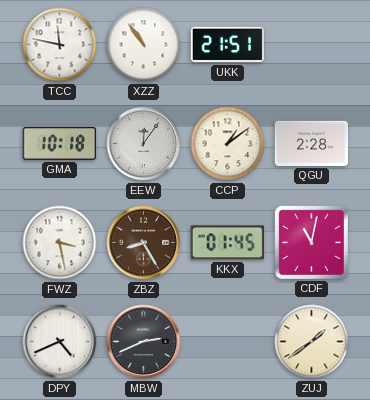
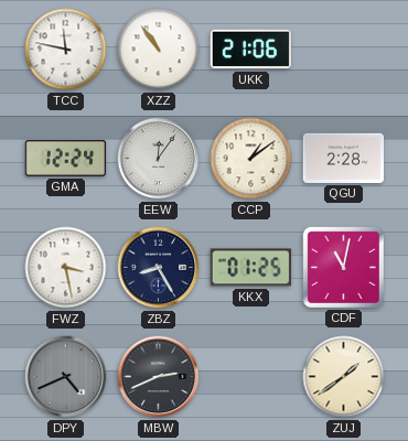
UKK: 21:51 -> 21:06
GMA: 10:18 -> 12:24
ZBZ dial: brown -> navy
KKX: 01:45 -> 01:25
DPY dial: white -> grey
